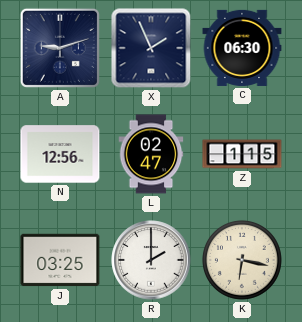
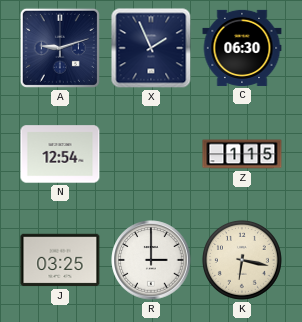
N: 12:56 -> 12:54
L: 02:47 -> none
R: 2:00 -> 3:00
